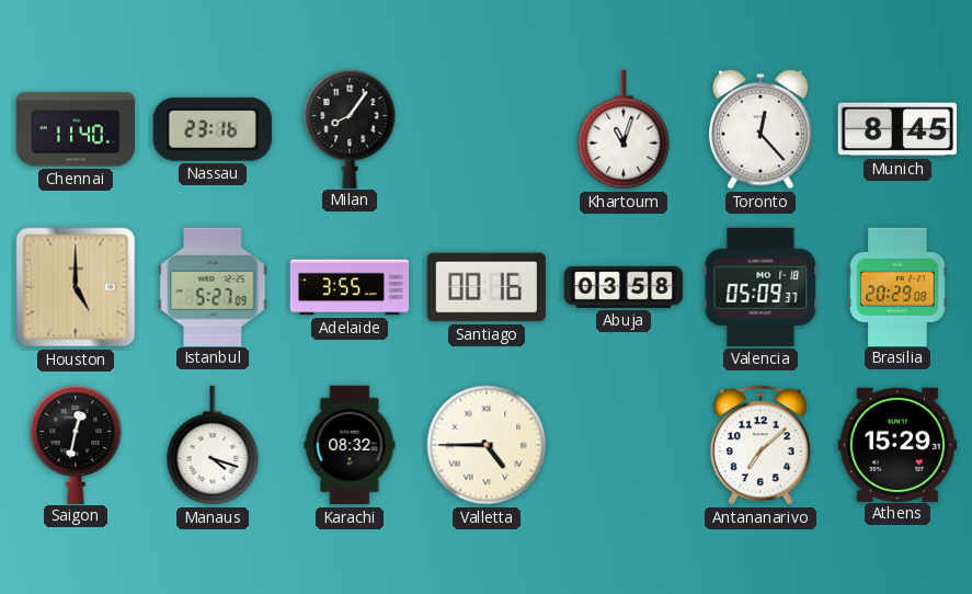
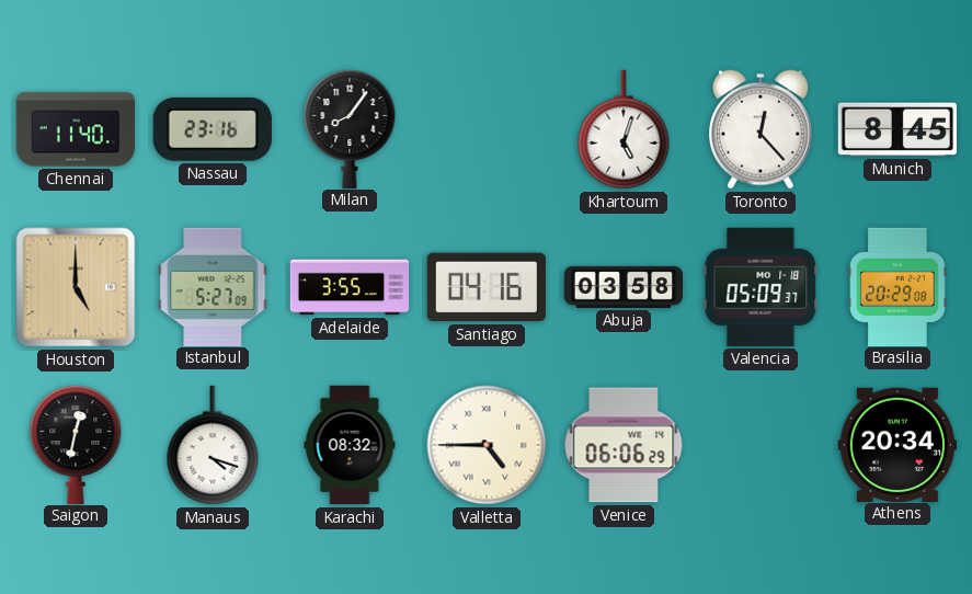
Khartoum: 11:03 -> 5:03
Santiago: 00:16 -> 04:16
Venice: none -> 06:06
Antananarivo: 7:08 -> none
Athens: 15:29 -> 20:34
